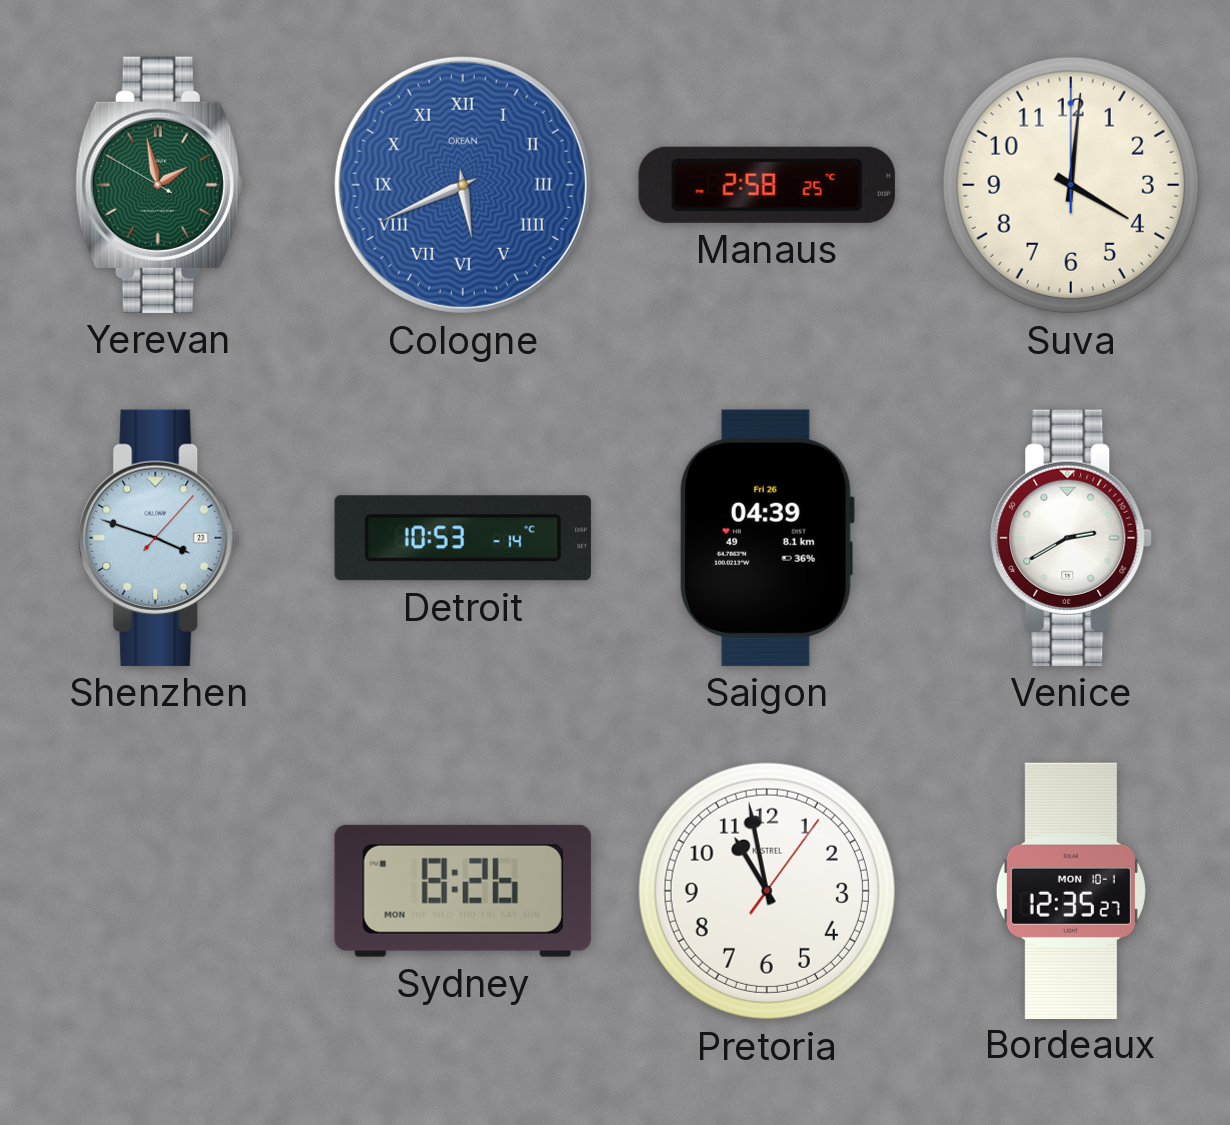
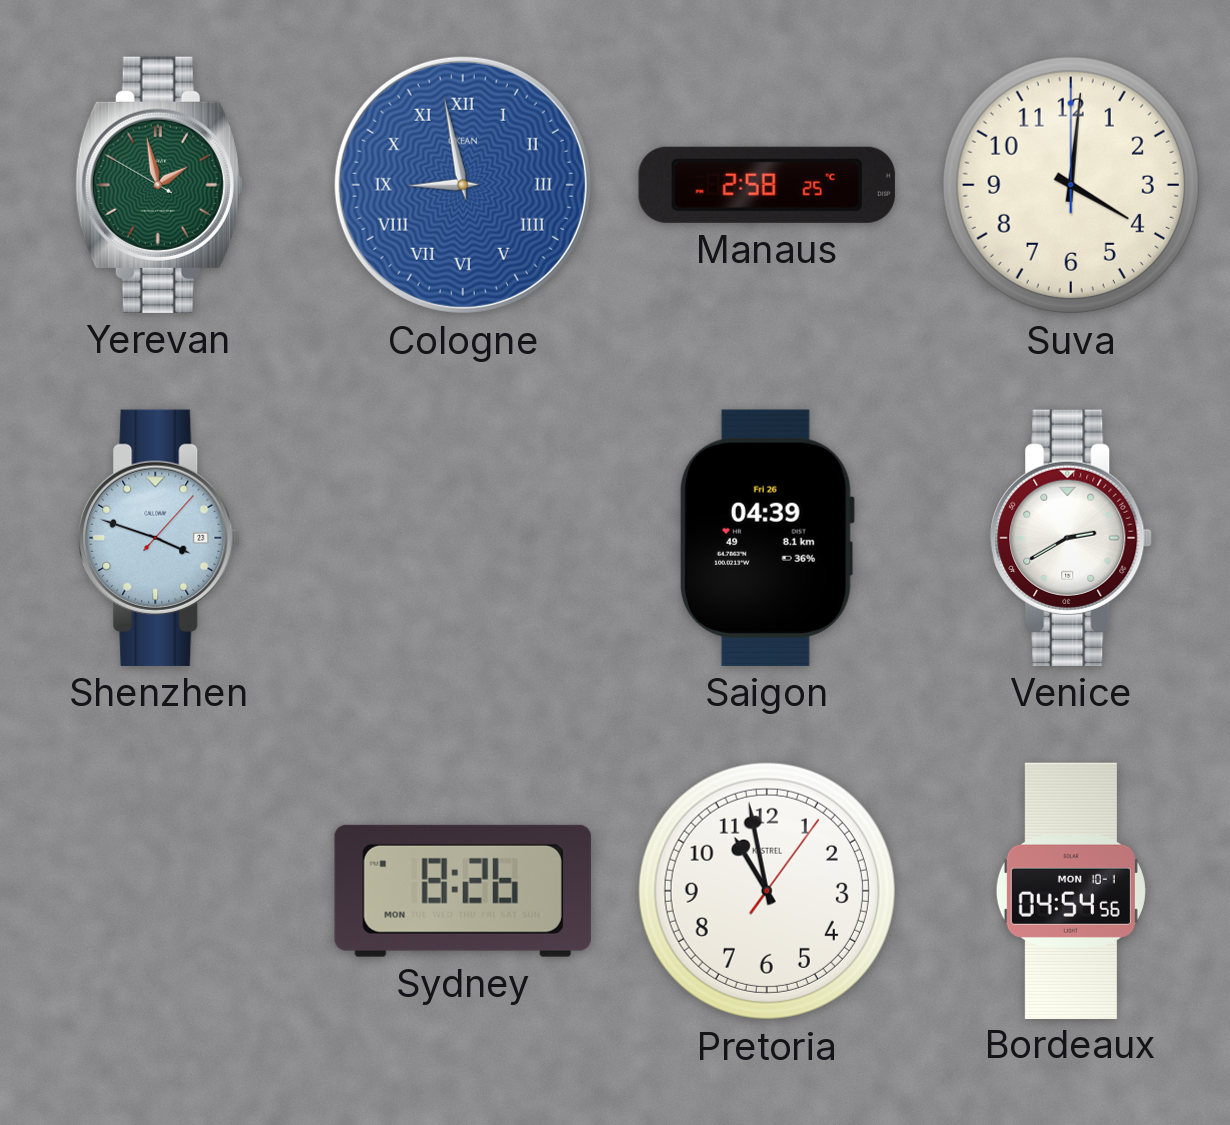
Cologne: 5:41 -> 8:58
Detroit: 10:53 -> none
Bordeaux: 12:35 -> 04:54
